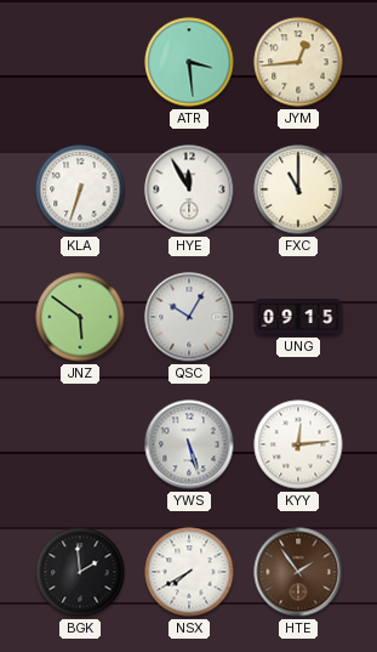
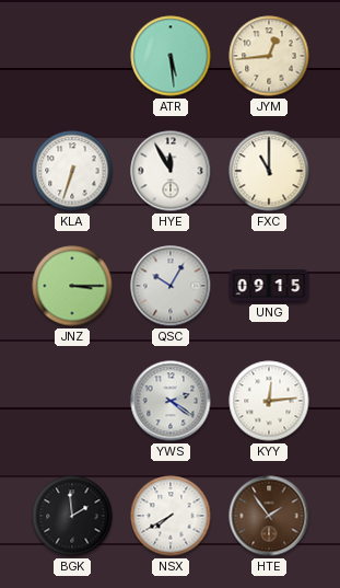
ATR: 3:29 -> 5:29
JNZ: 5:51 -> 3:15
YWS: 5:27 -> 2:21
